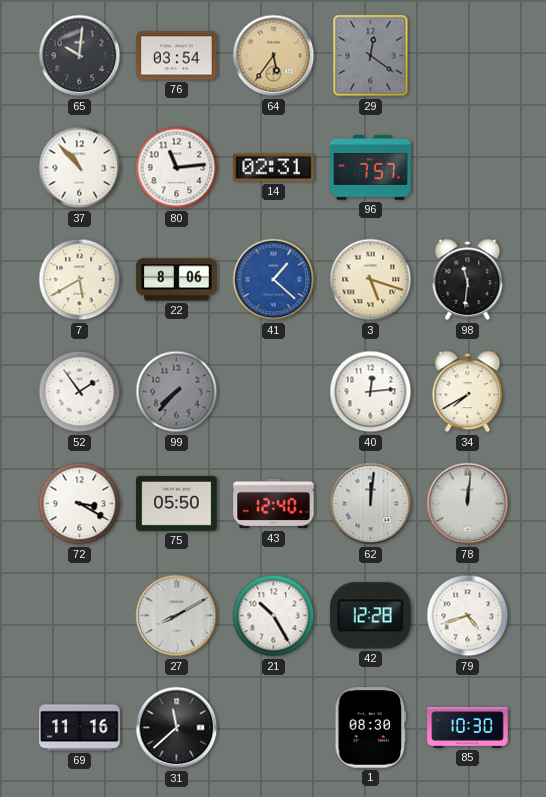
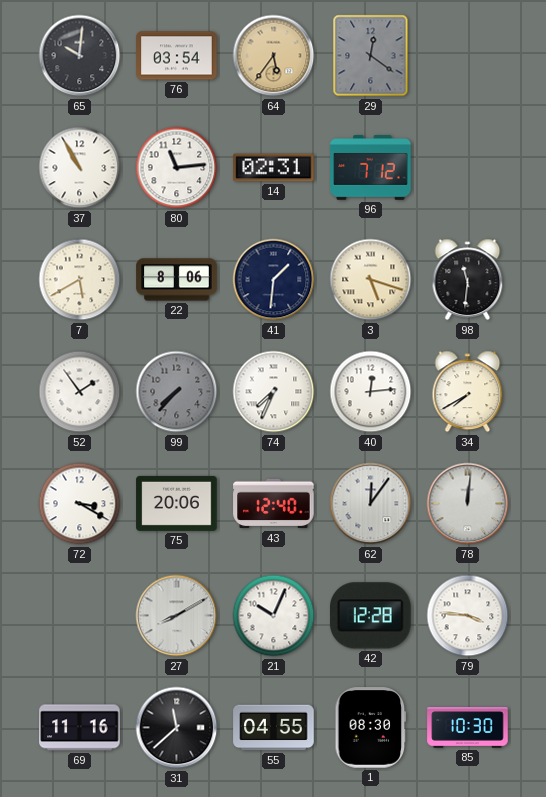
37: 10:53 -> 10:55
96: 7:57 -> 7:12
41: 1:22 -> 1:31
41 dial: blue -> navy
74: none -> 7:34
75: 05:50 -> 20:06
62: 12:01 -> 12:06
21: 10:25 -> 10:04
79: 4:42 -> 3:46
55: none -> 04:55
